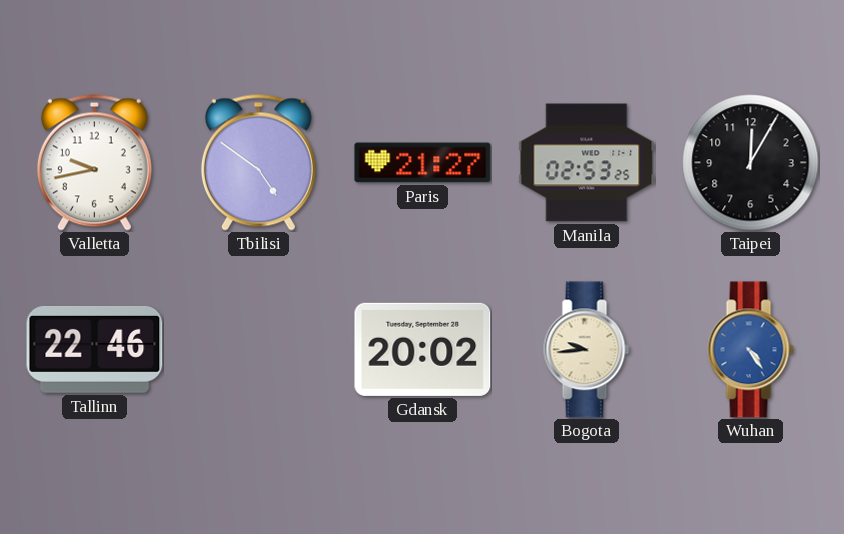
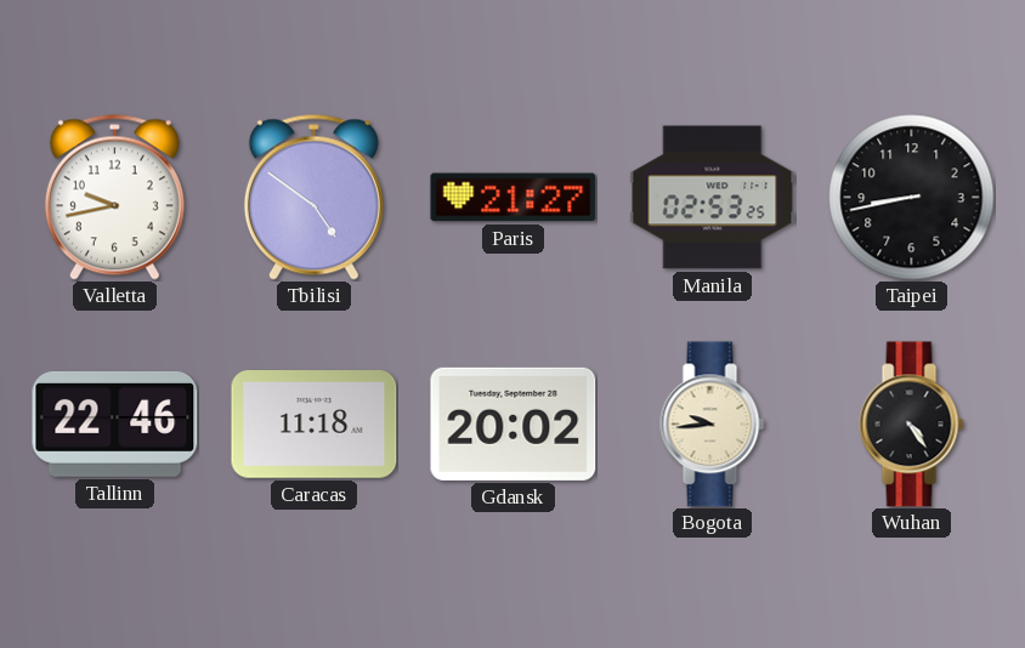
Taipei: 12:05 -> 8:43
Caracas: none -> 11:18
Wuhan dial: blue -> black
